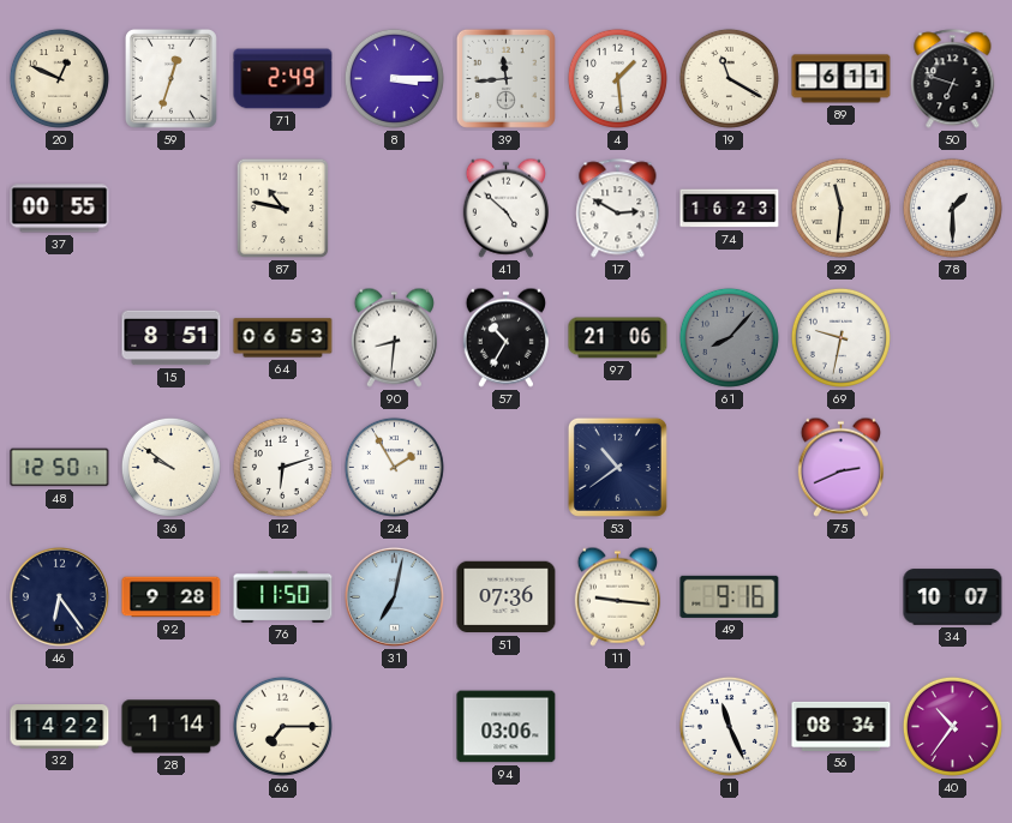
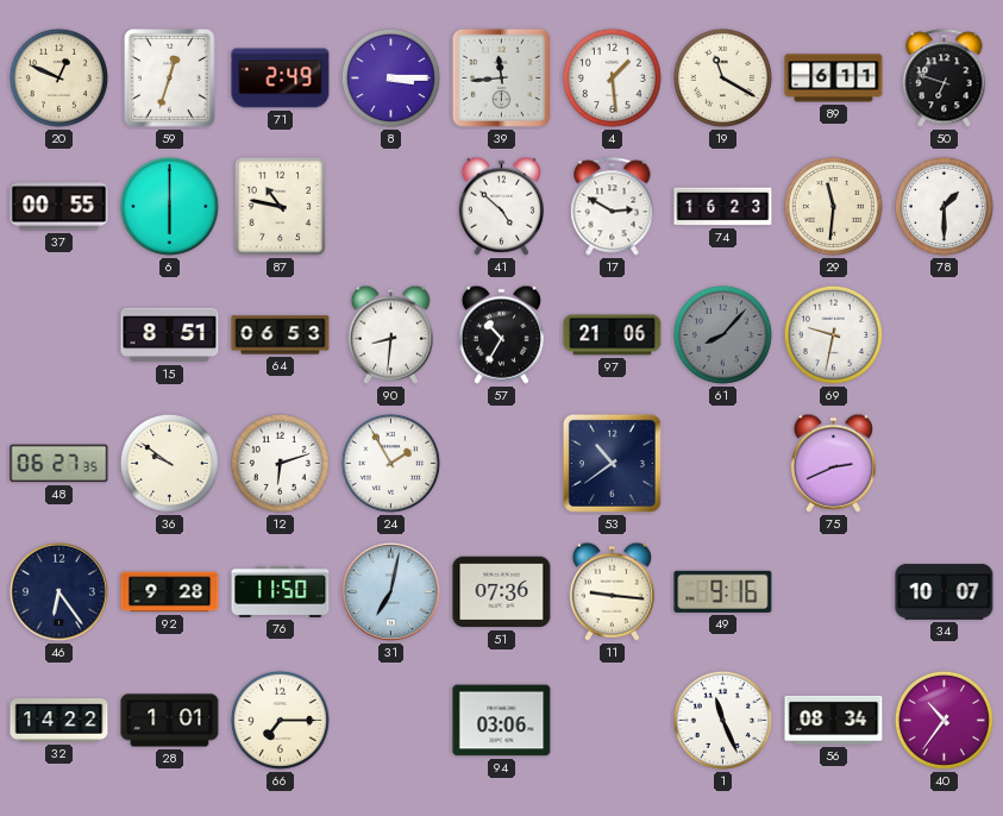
6: none -> 6:00
48: 12:50 -> 06:27
28: 1:14 -> 1:01
